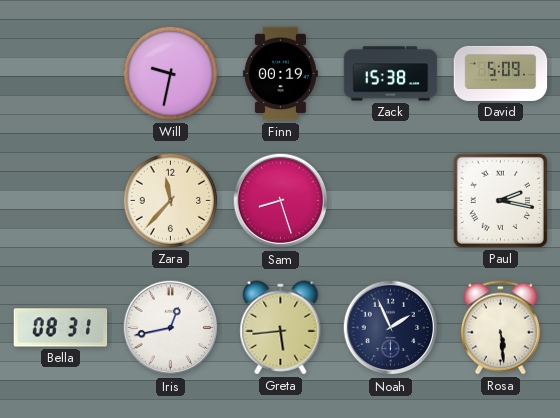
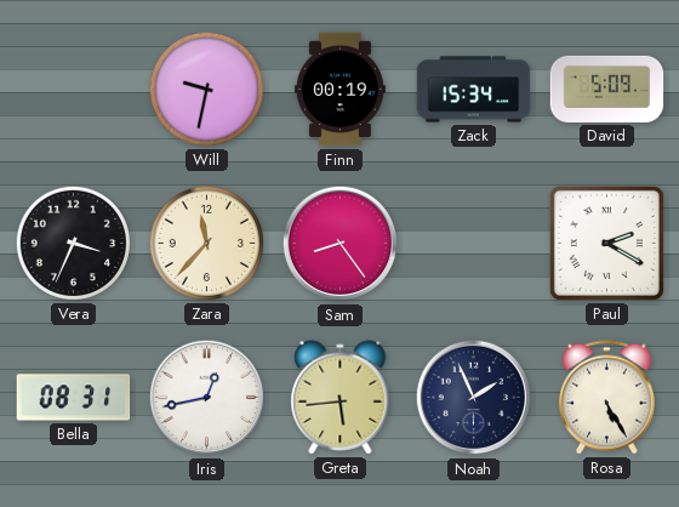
Zack: 15:38 -> 15:34
Vera: none -> 3:34
Sam: 8:27 -> 8:24
Paul: 2:17 -> 2:20
Rosa: 5:29 -> 5:25
